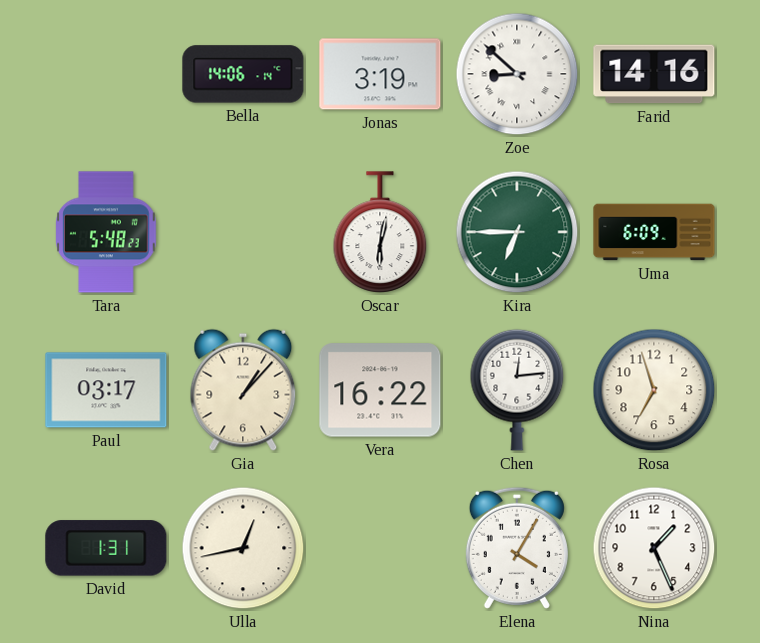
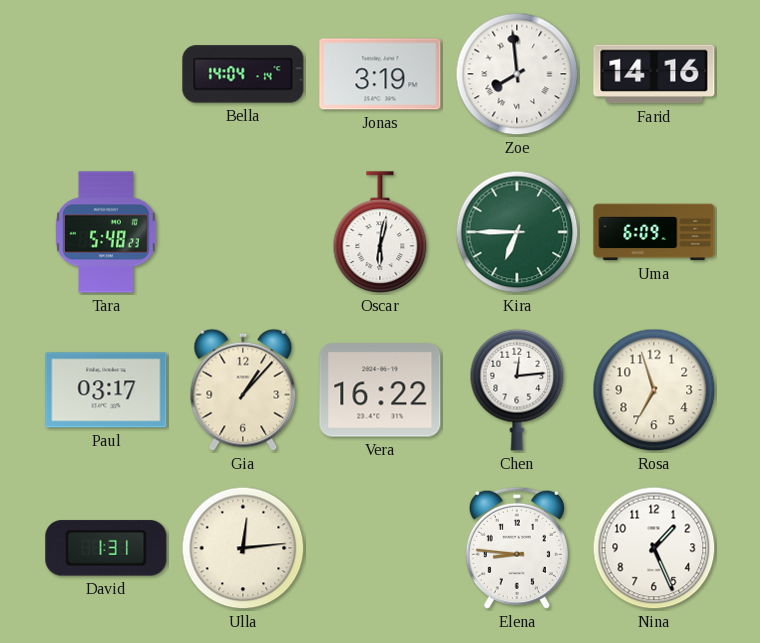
Bella: 14:06 -> 14:04
Zoe: 8:52 -> 7:59
Ulla: 12:43 -> 12:14
Elena: 4:05 -> 8:46
